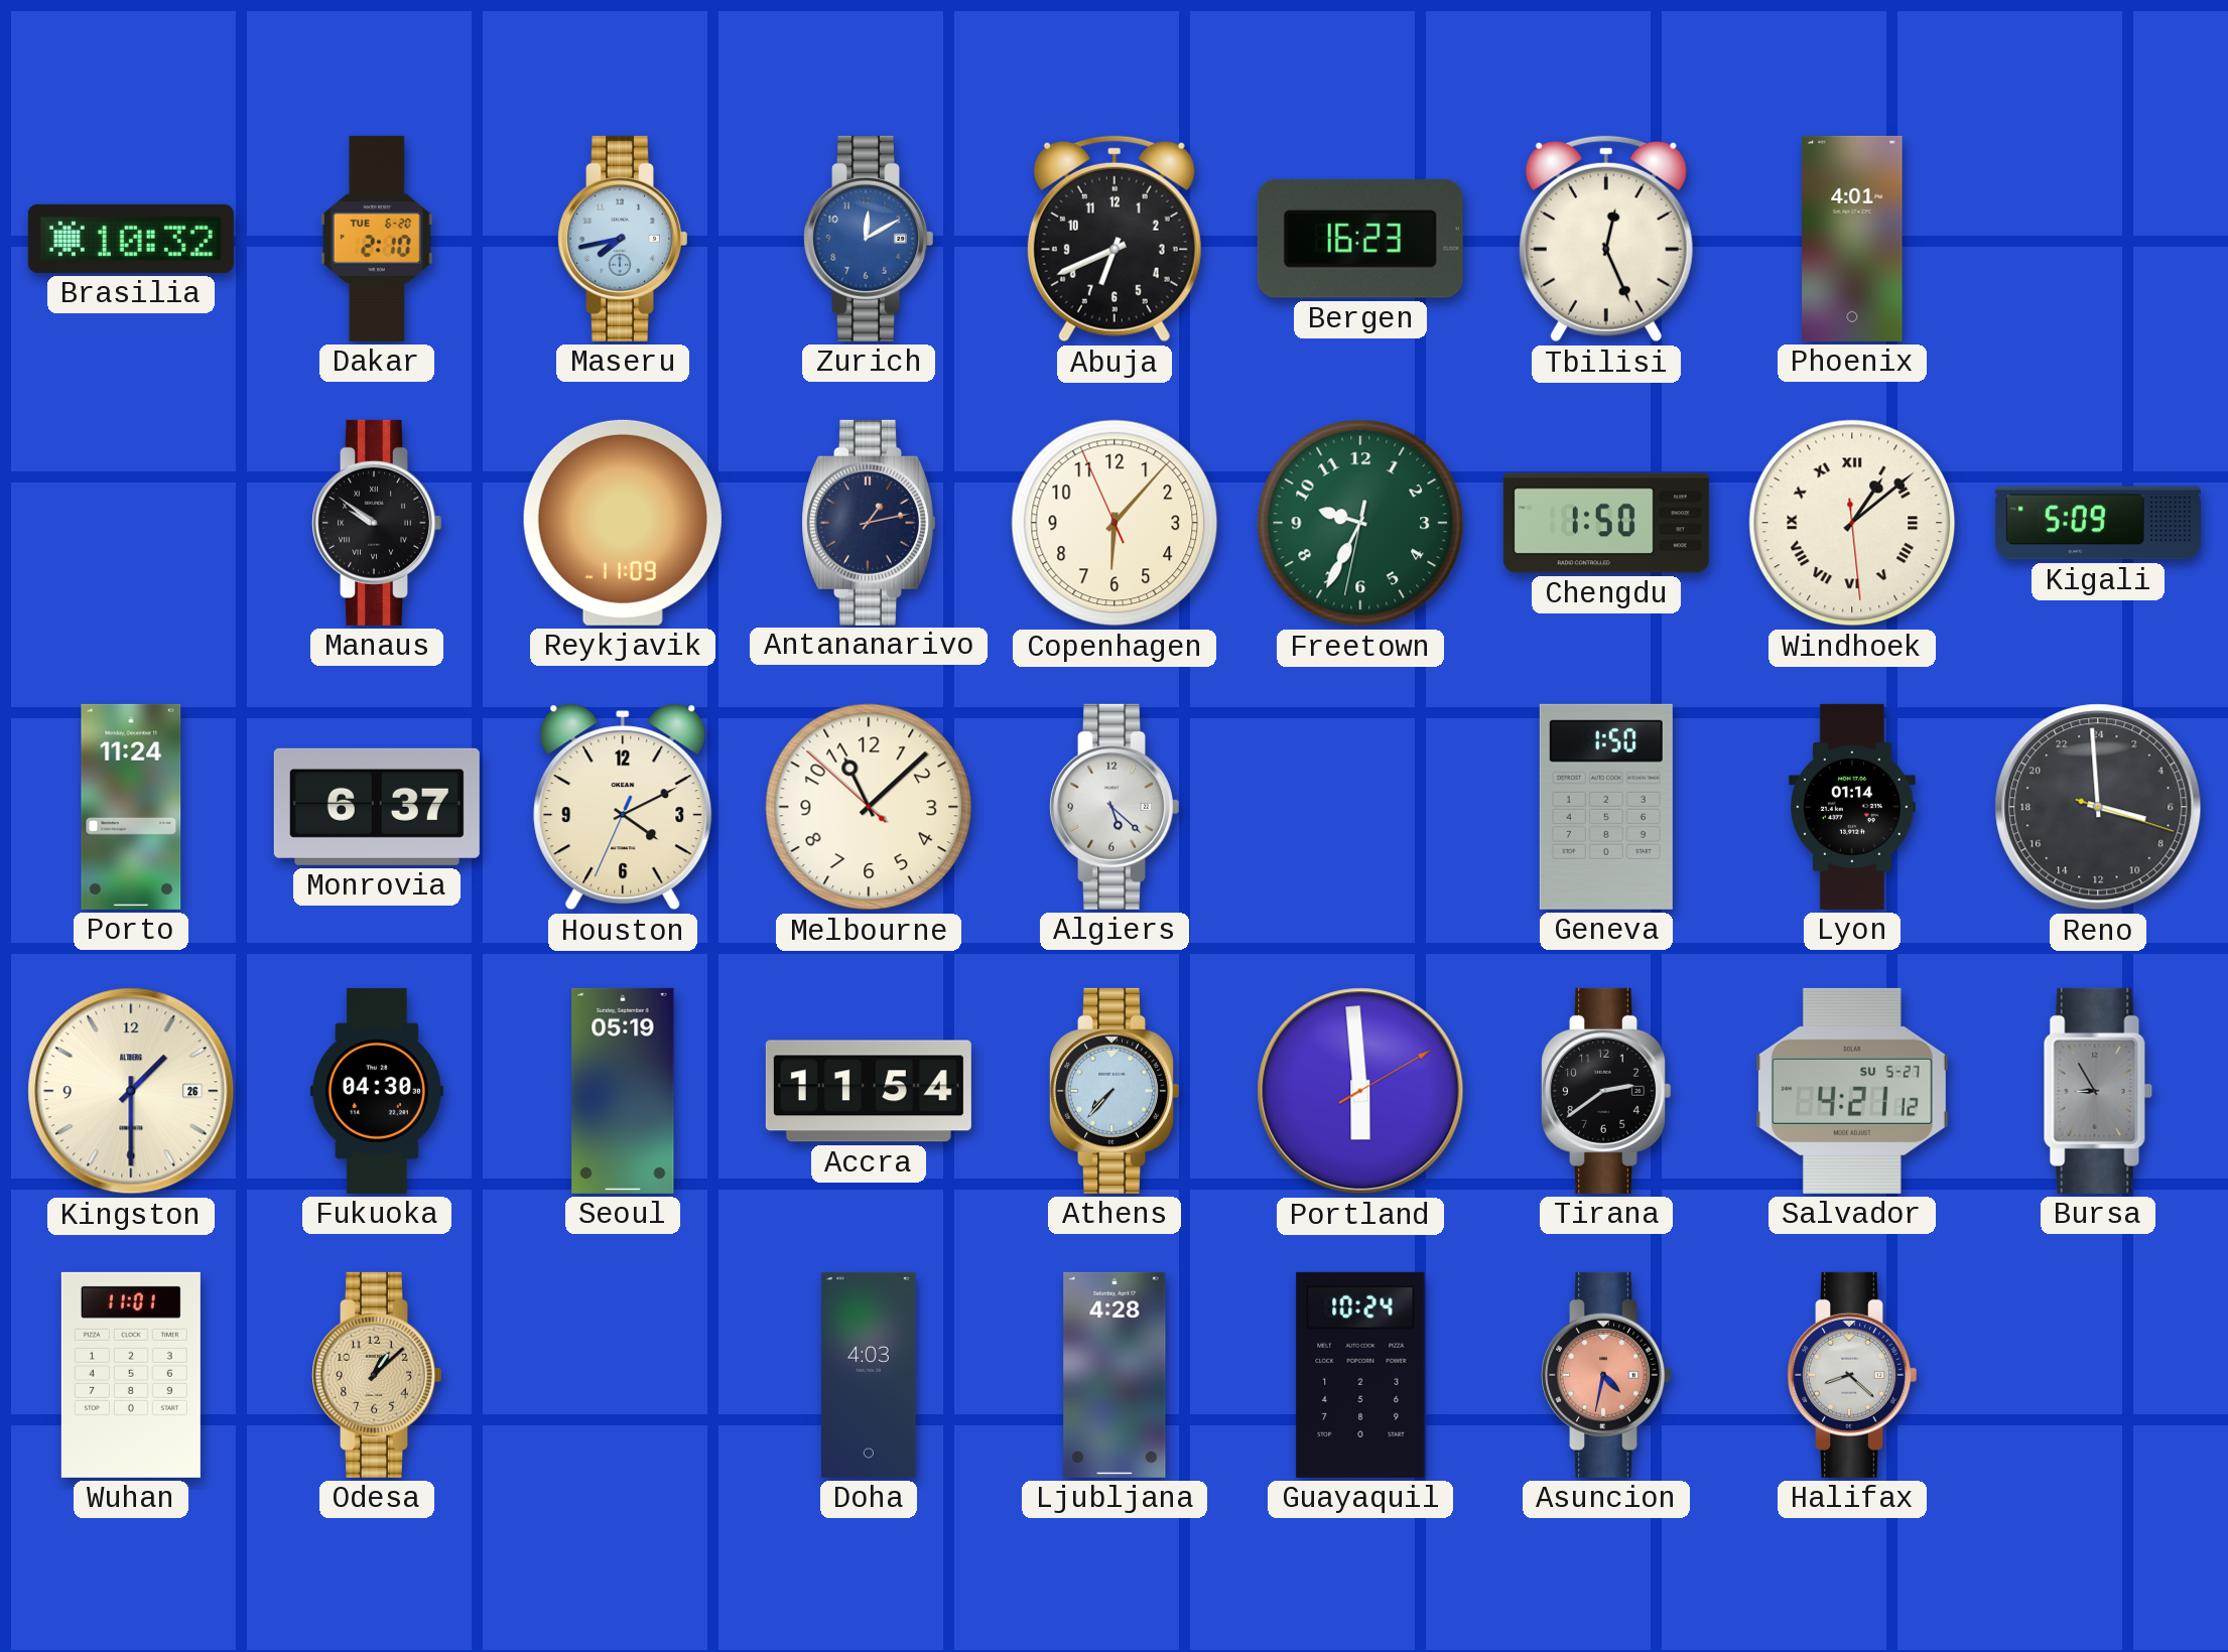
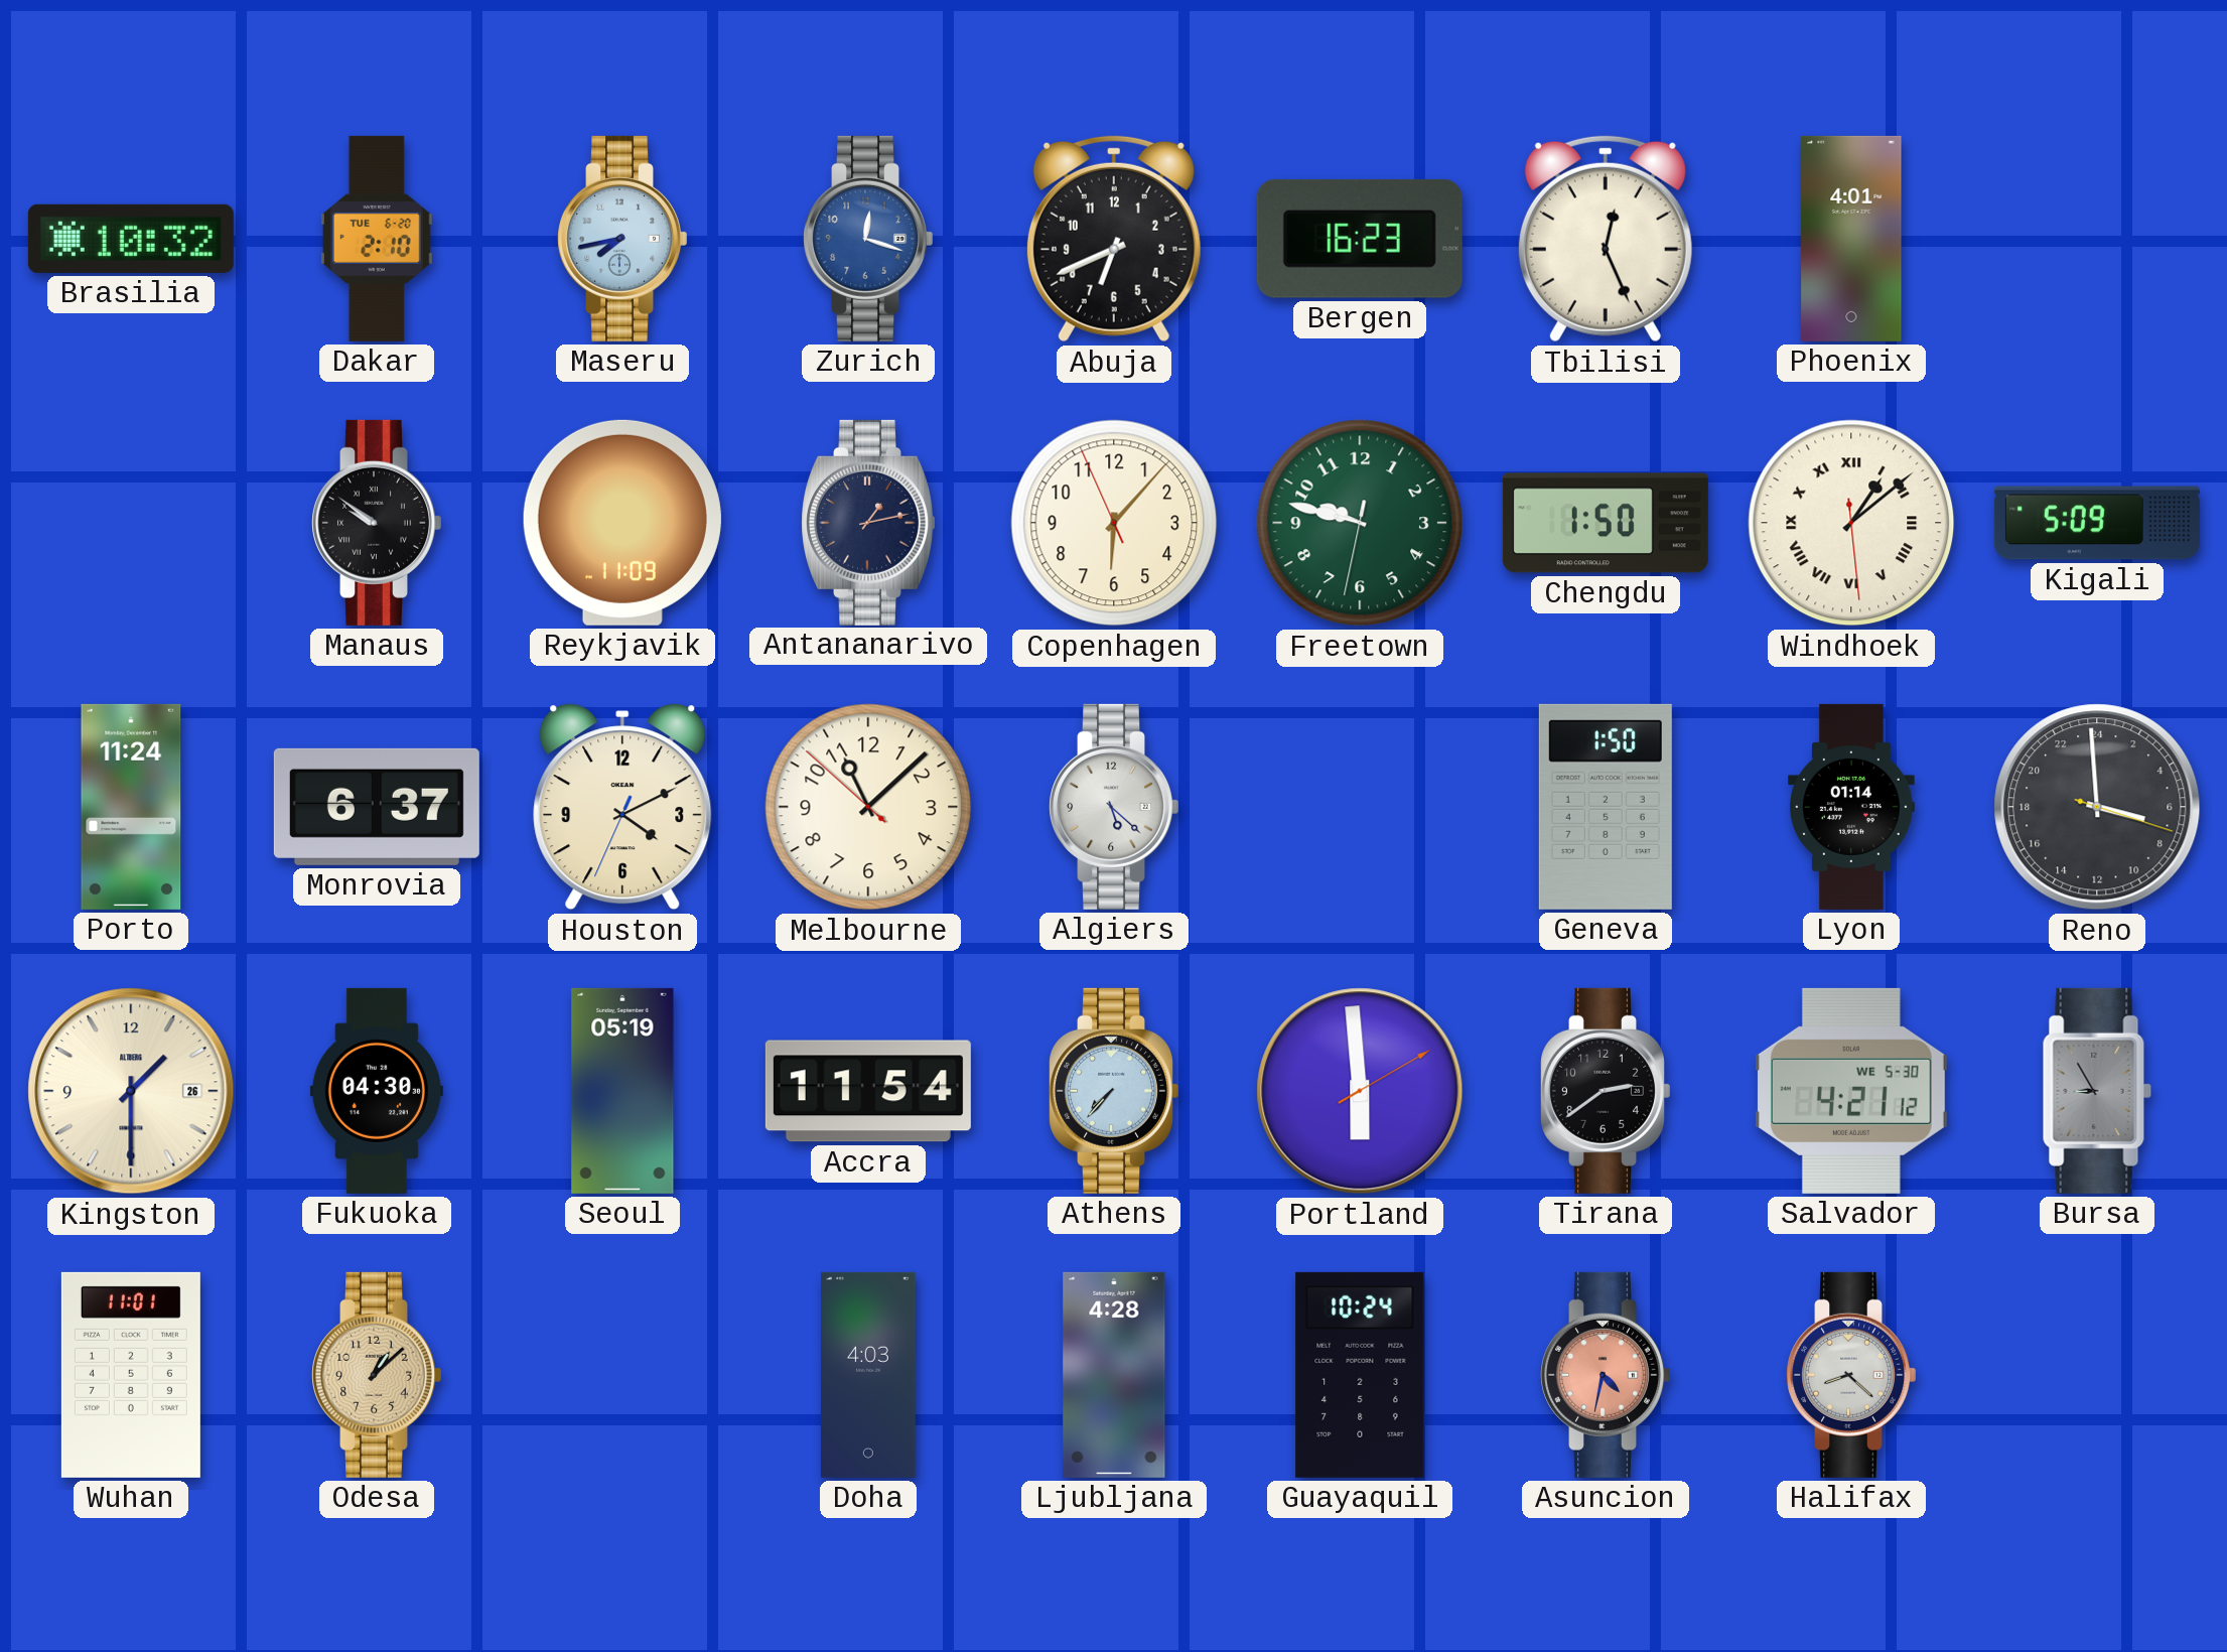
Zurich: 12:10 -> 12:18
Freetown: 9:34 -> 9:47
Salvador date: SU 5-27 -> WE 5-30
